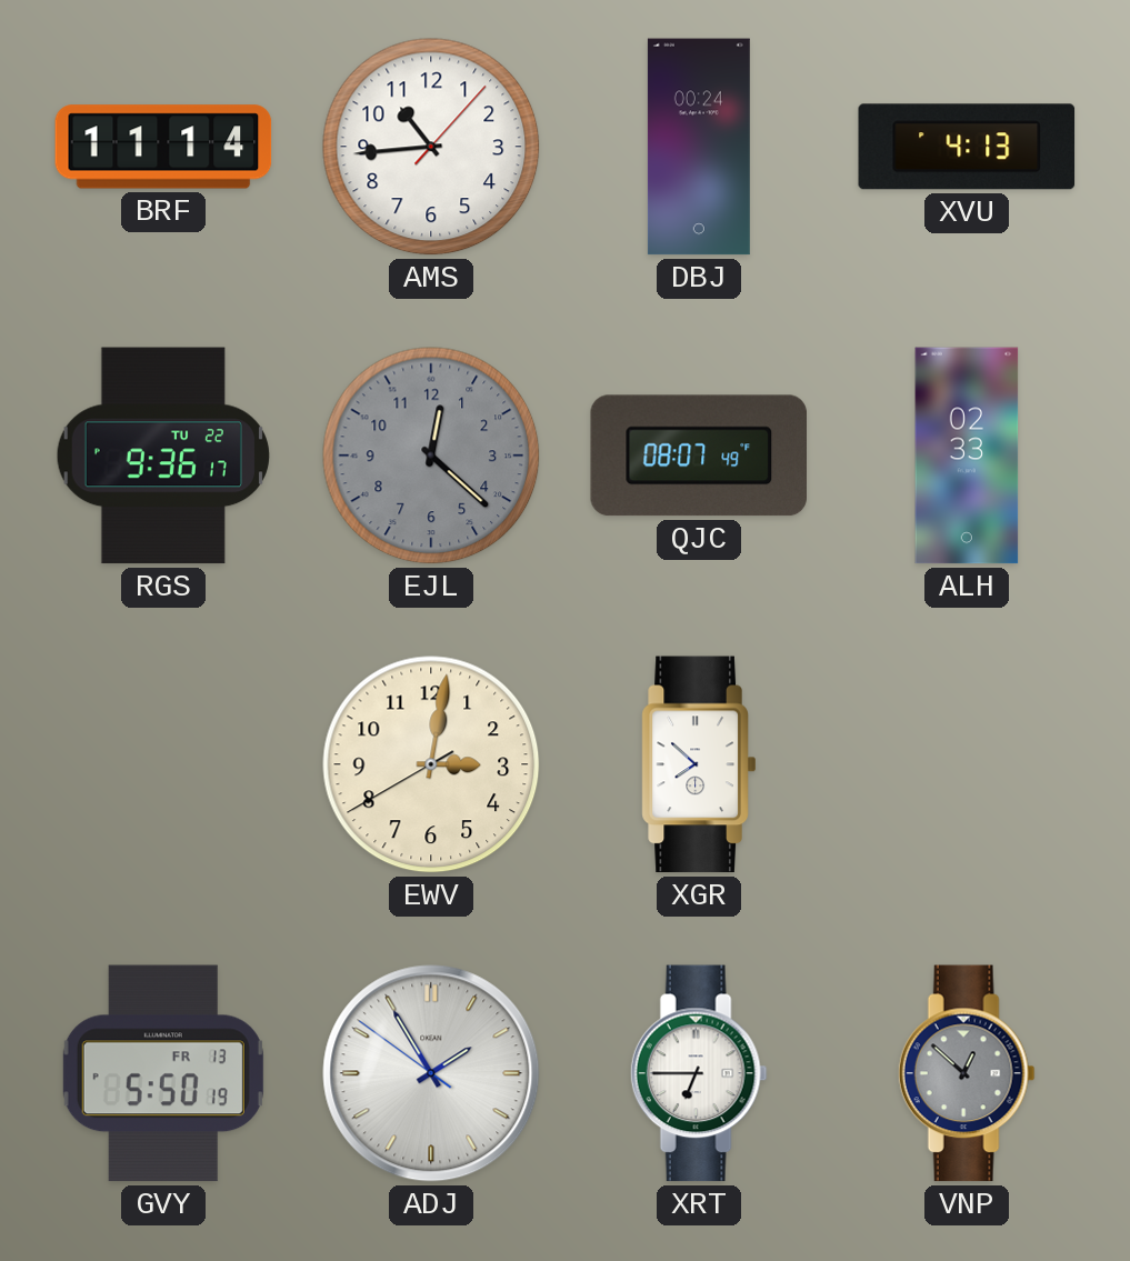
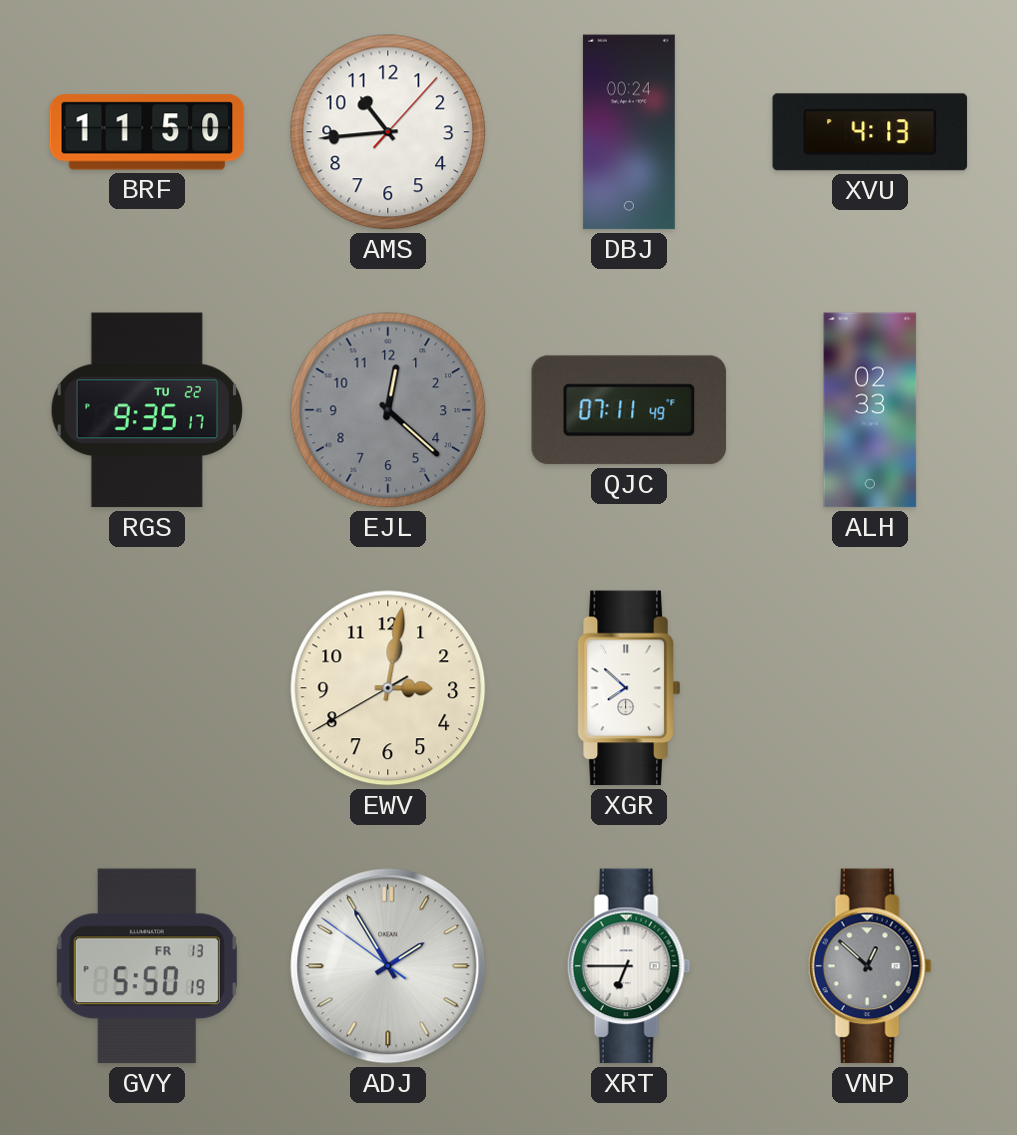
BRF: 11:14 -> 11:50
RGS: 9:36 -> 9:35
QJC: 08:07 -> 07:11
